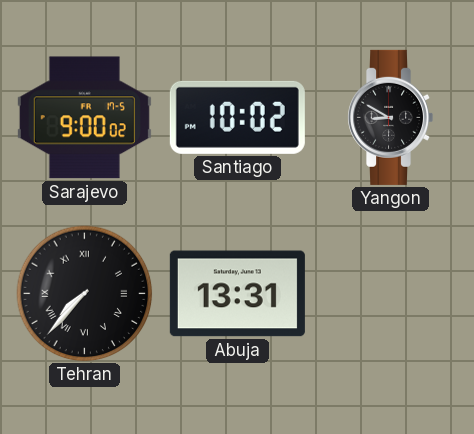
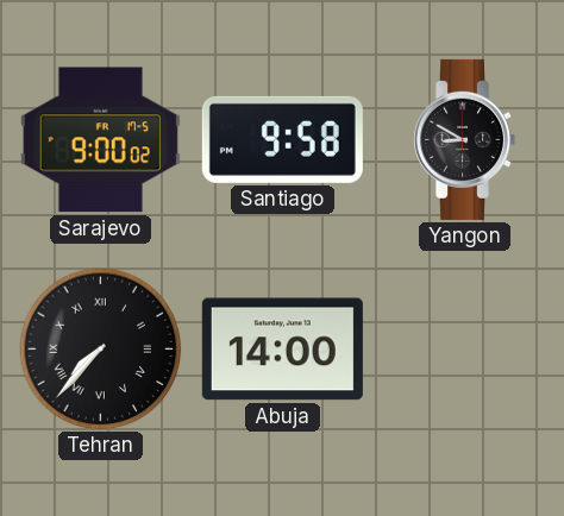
Santiago: 10:02 -> 9:58
Abuja: 13:31 -> 14:00
